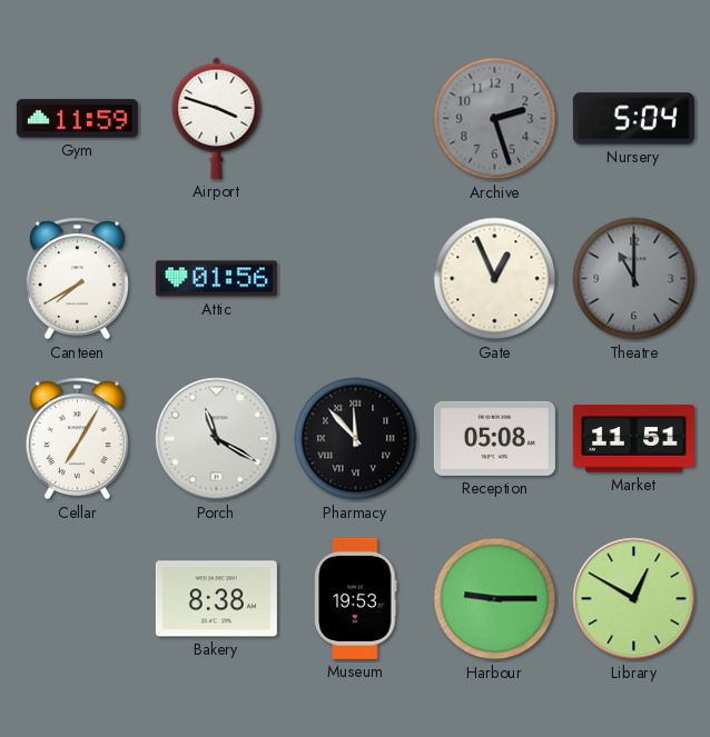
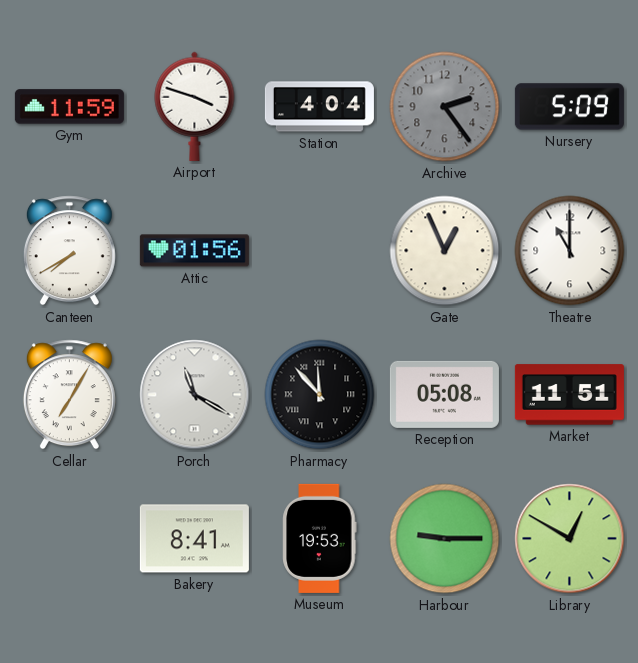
Station: none -> 4:04
Archive: 2:27 -> 2:24
Nursery: 5:04 -> 5:09
Theatre dial: grey -> white
Bakery: 8:38 -> 8:41
